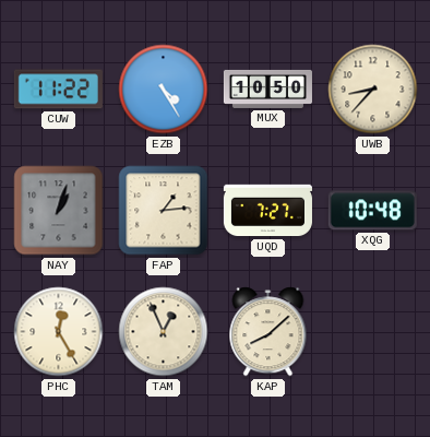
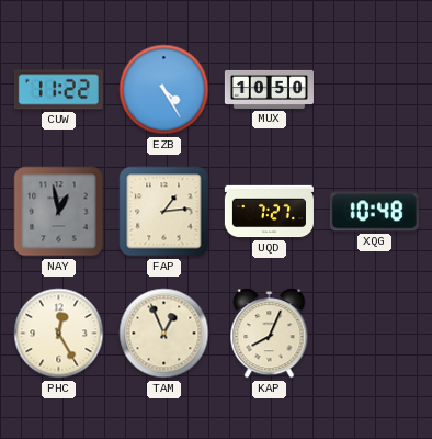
UWB: 8:37 -> none
NAY: 1:03 -> 12:58
KAP: 8:08 -> 8:04
